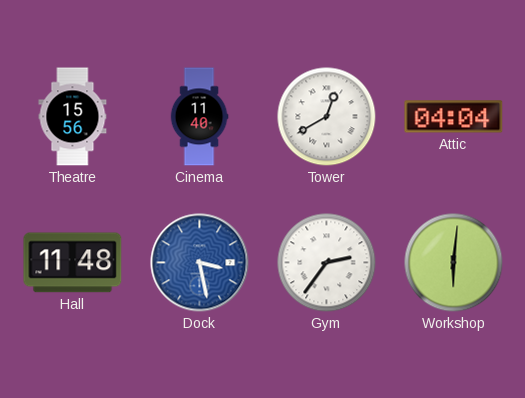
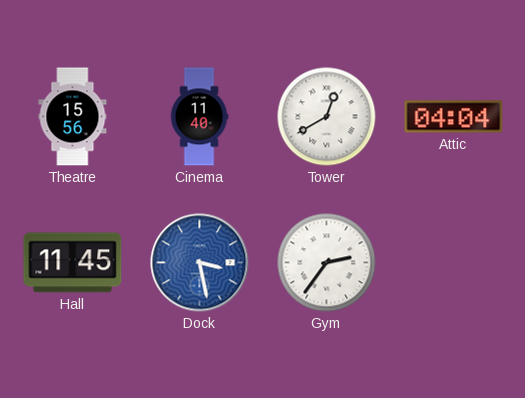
Hall: 11:48 -> 11:45
Workshop: 6:01 -> none
